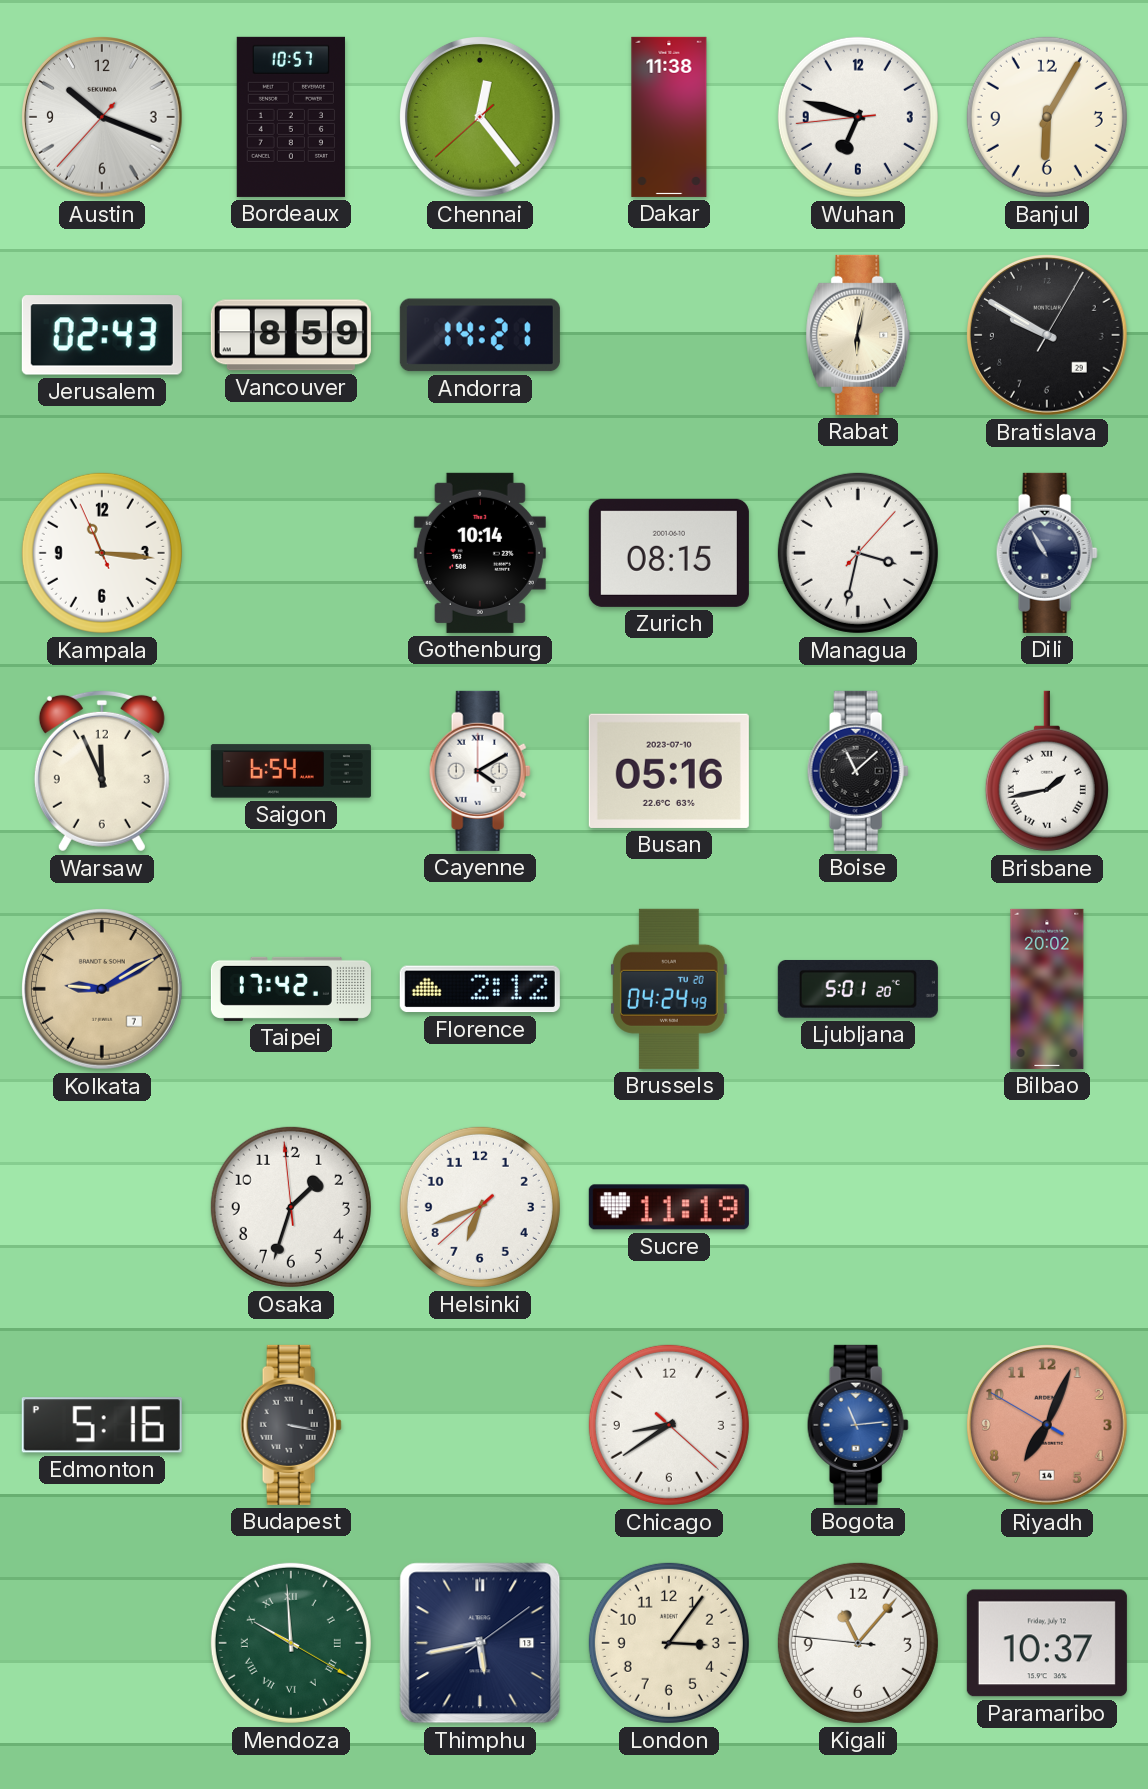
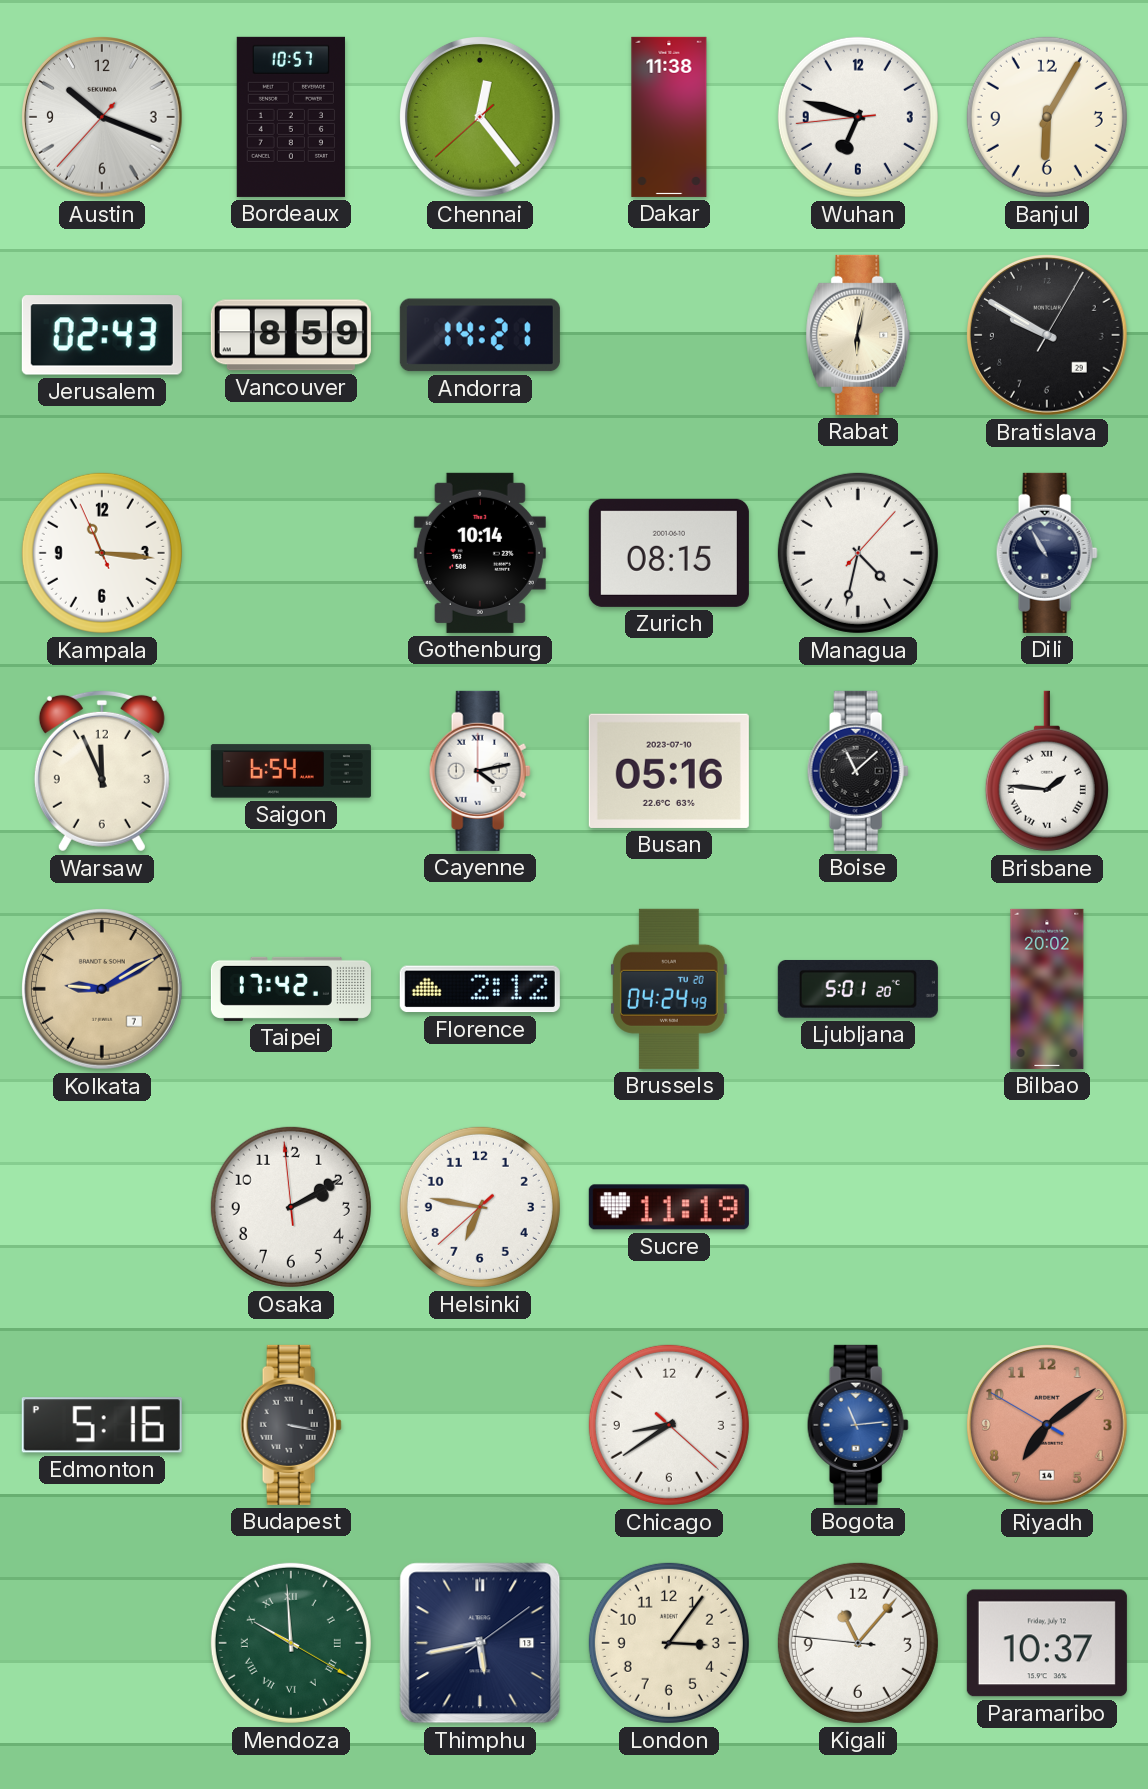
Managua: 3:32 -> 4:32
Cayenne: 4:10 -> 4:13
Brisbane: 1:43 -> 1:46
Osaka: 1:32 -> 2:09
Helsinki: 6:41 -> 6:46
Riyadh: 7:03 -> 7:08
